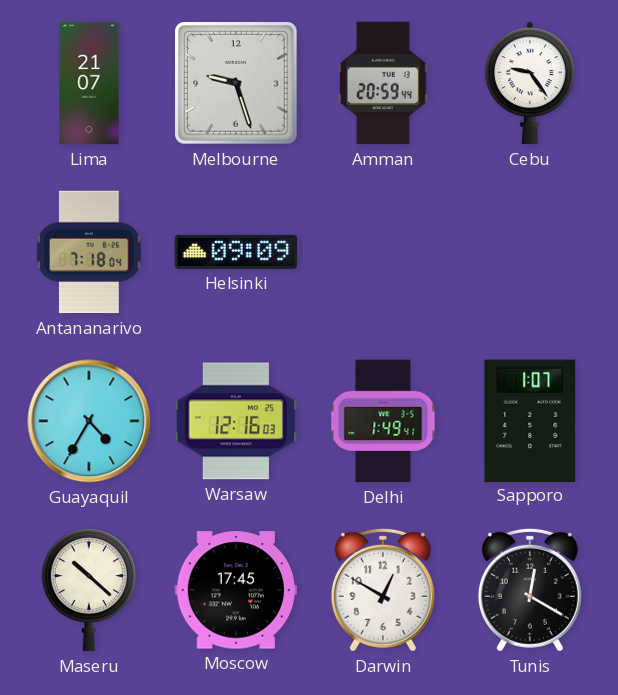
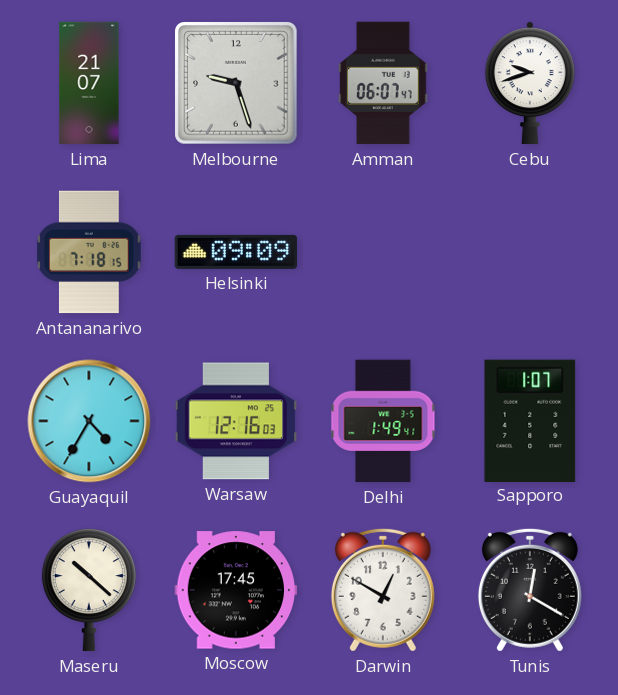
Amman: 20:59 -> 06:07
Cebu: 9:24 -> 9:42
Antananarivo: 7:18:04 -> 7:18:15
